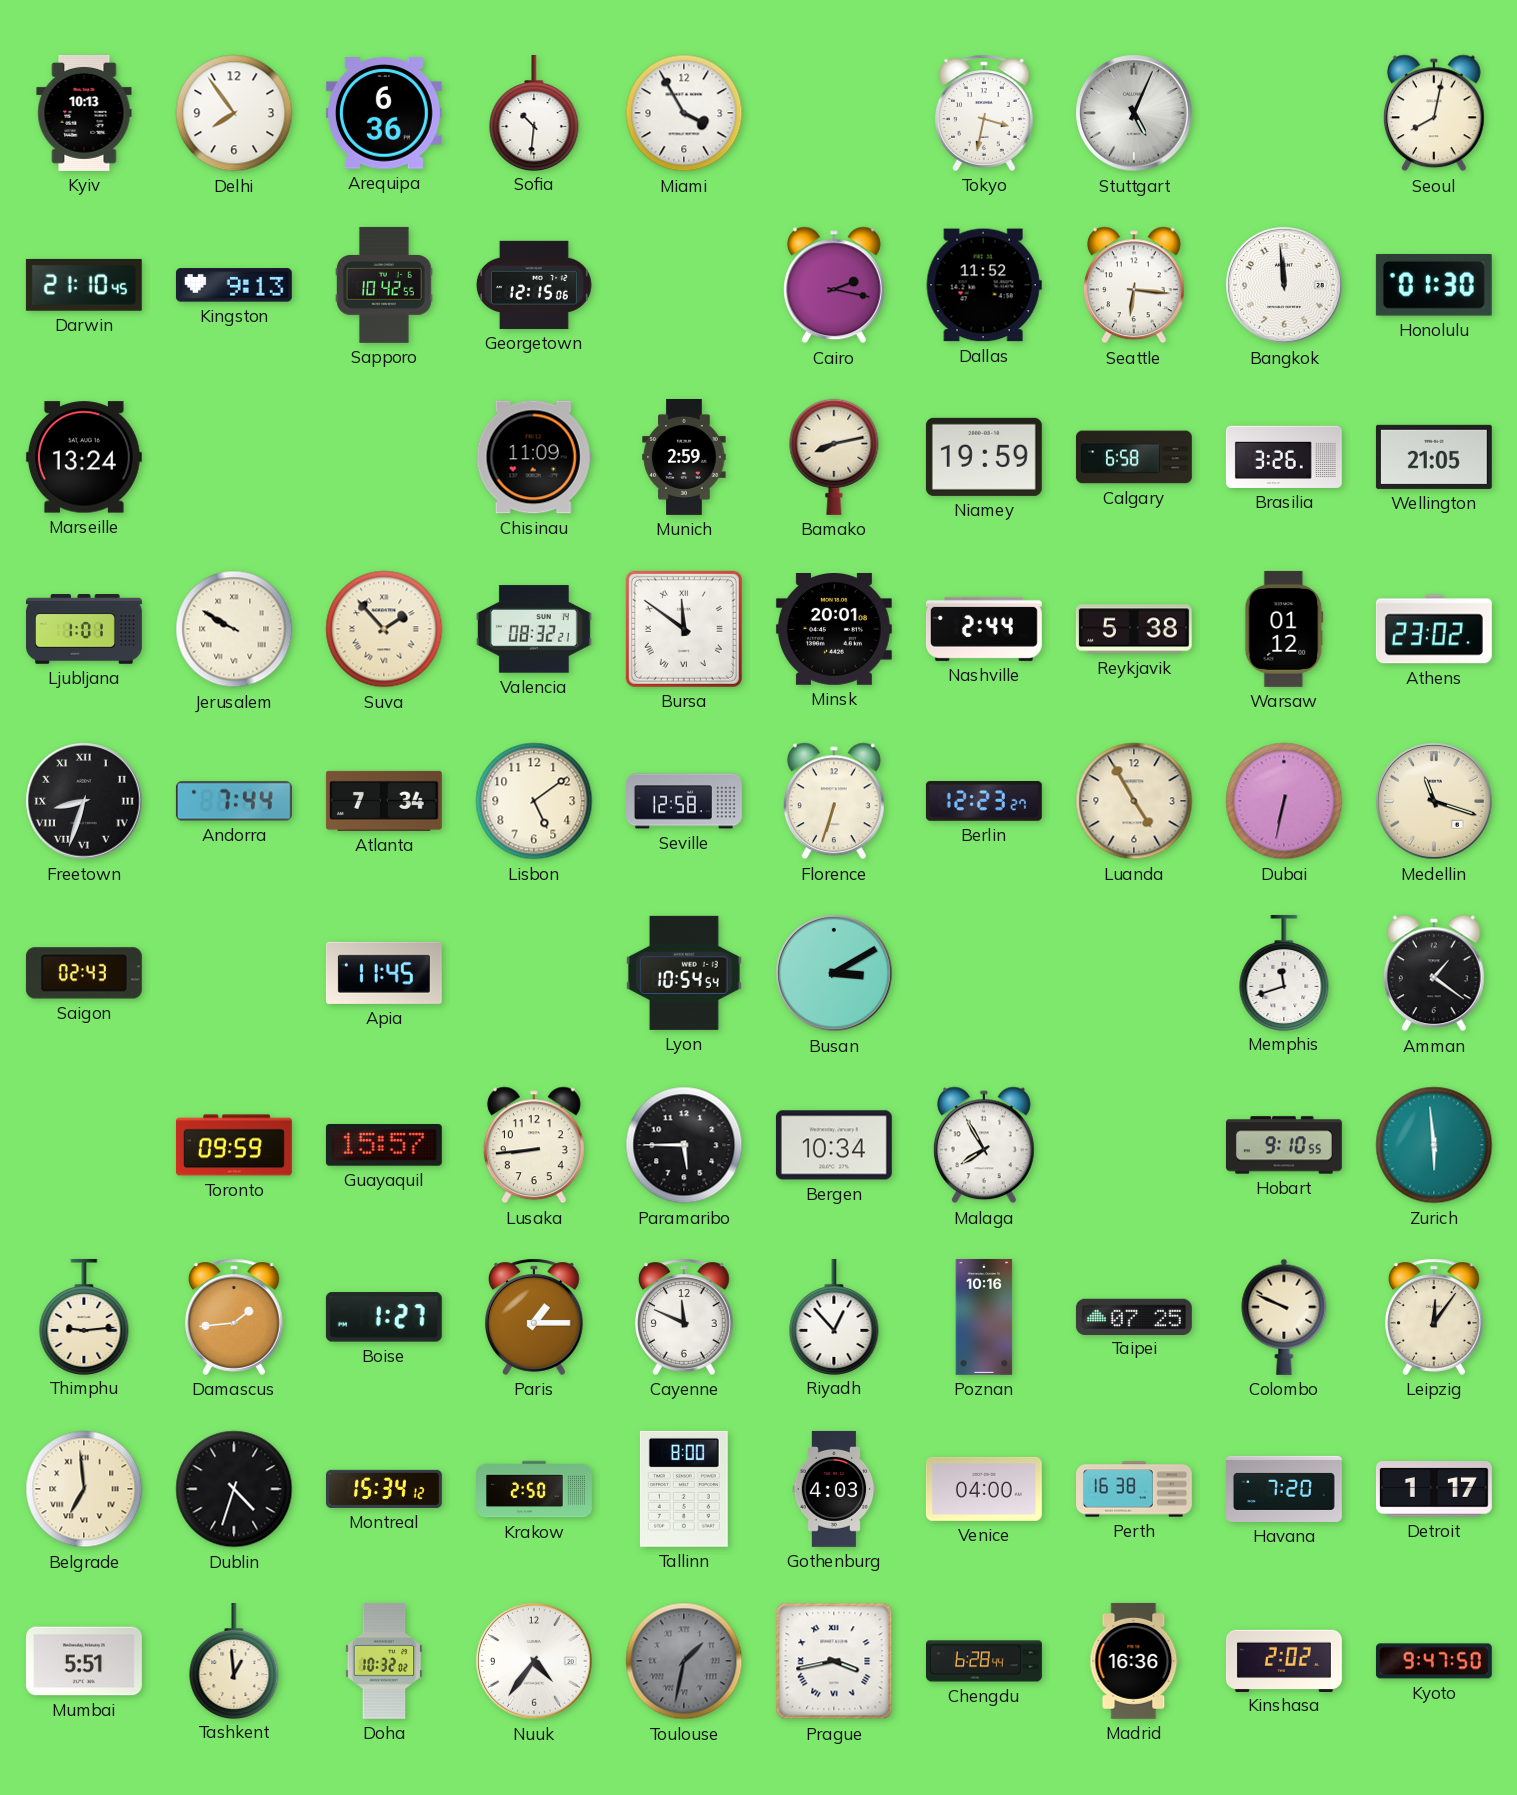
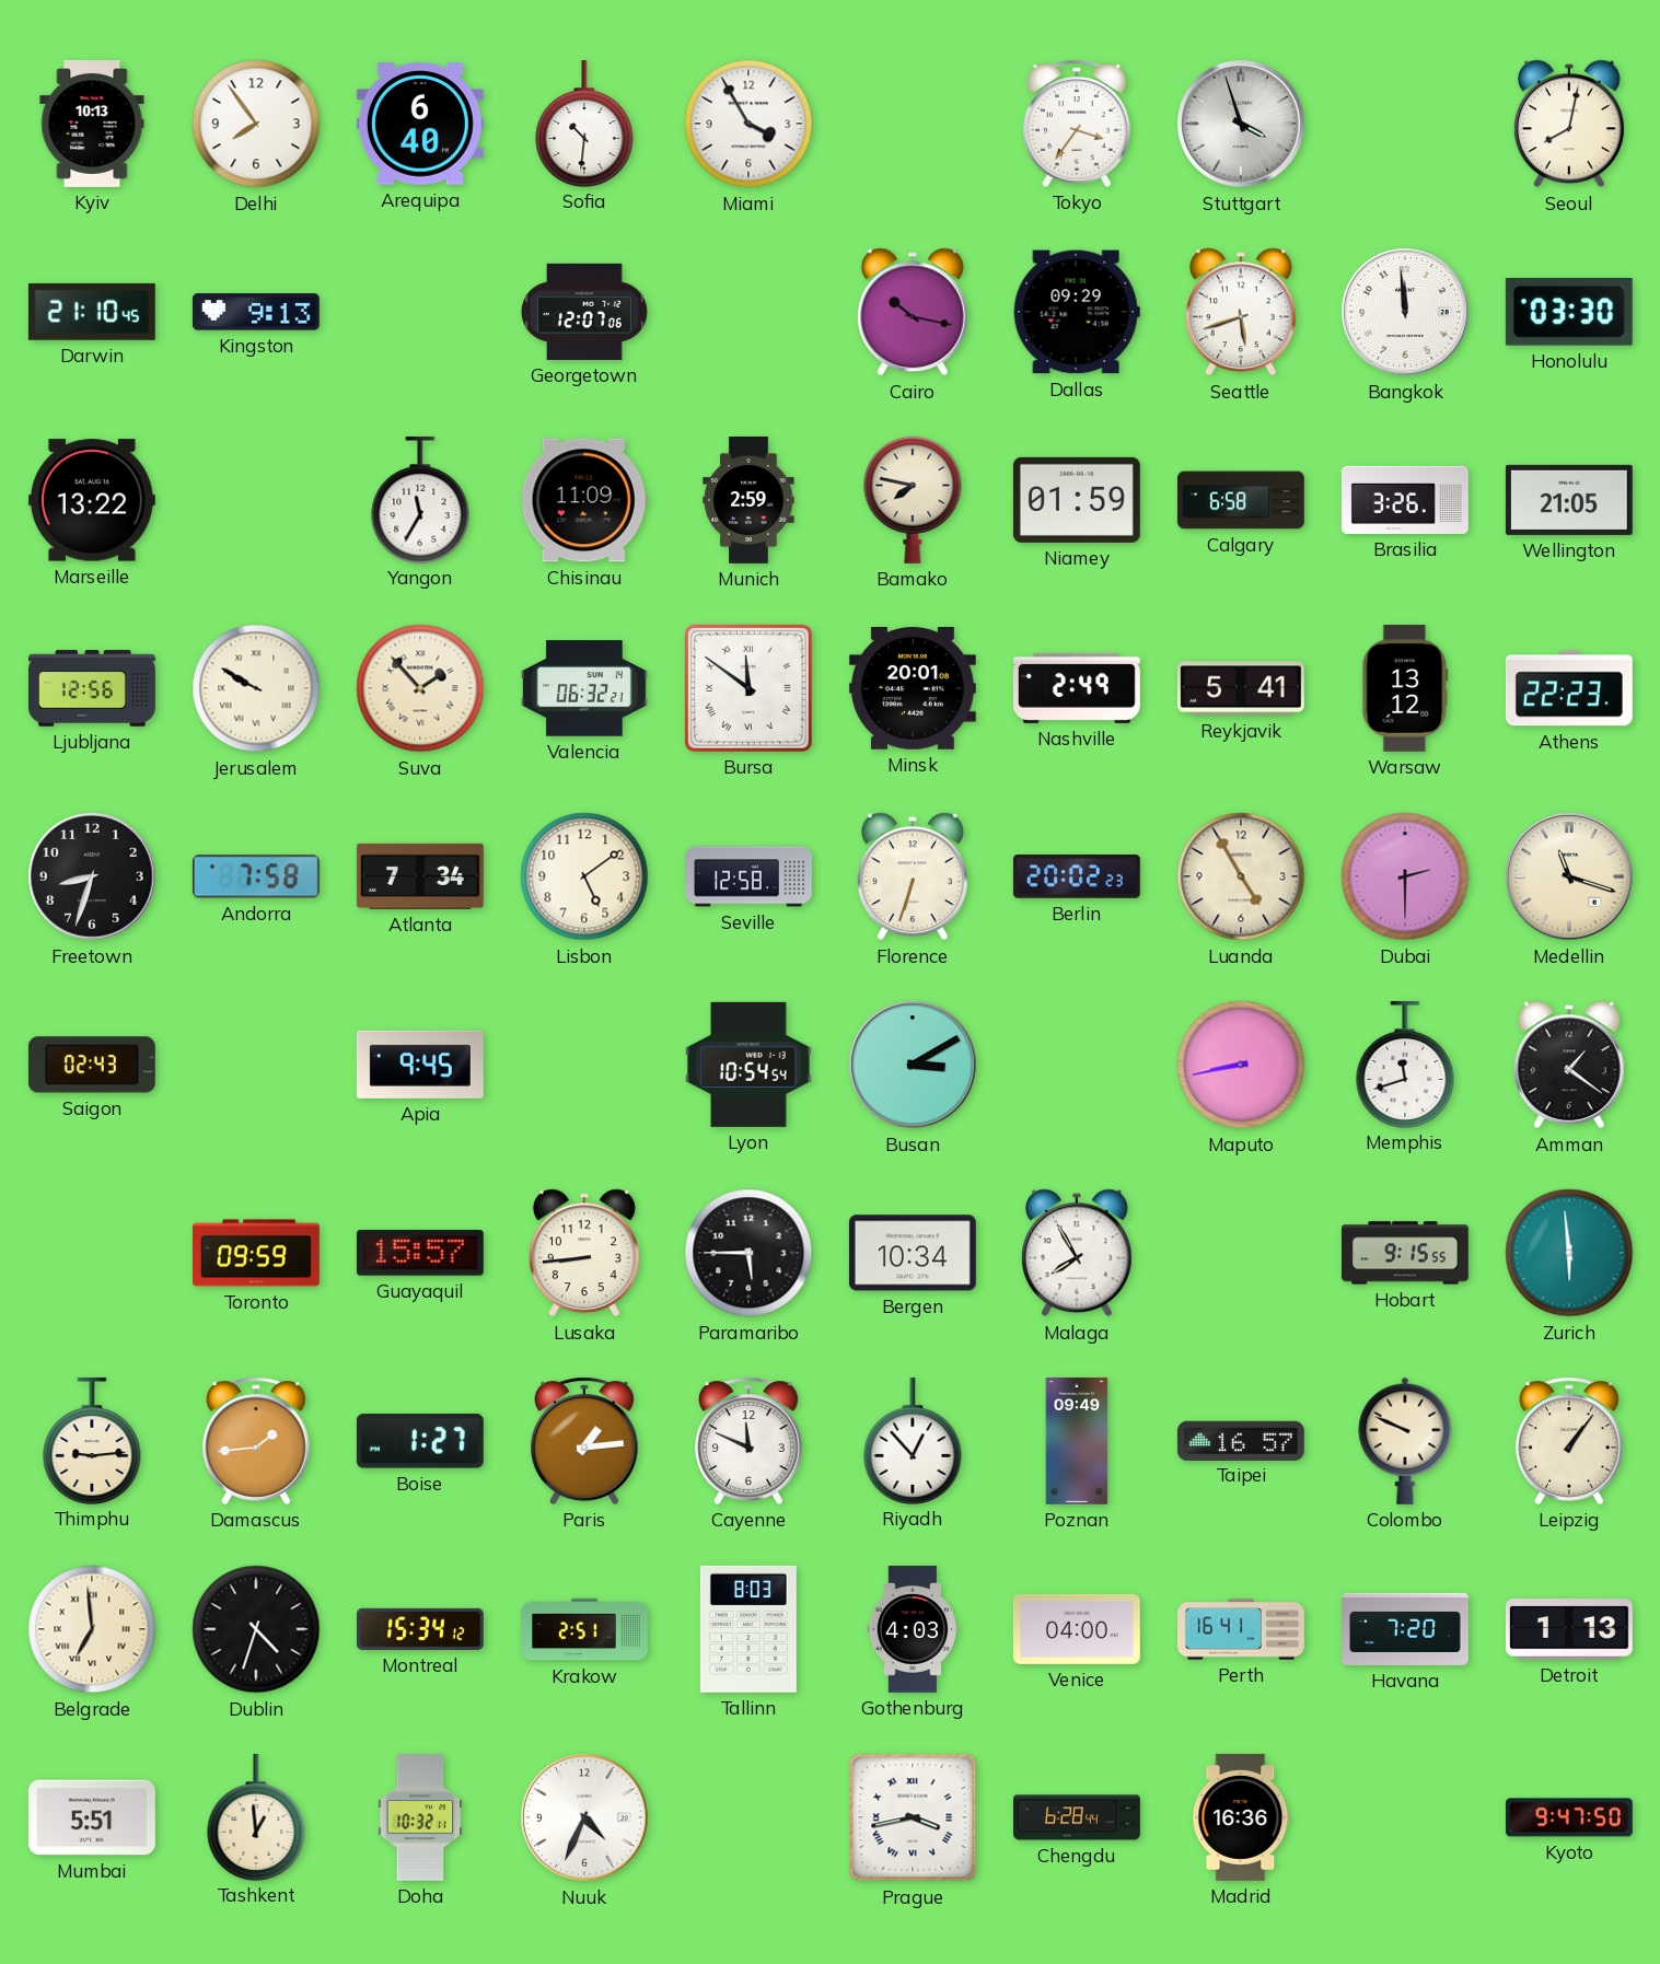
Arequipa: 6:36 -> 6:40
Tokyo: 3:32 -> 3:36
Stuttgart: 5:04 -> 3:57
Sapporo: 10:42 -> none
Georgetown: 12:15 -> 12:07
Cairo: 2:17 -> 10:17
Dallas: 11:52 -> 09:29
Seattle: 6:16 -> 5:42
Honolulu: 01:30 -> 03:30
Marseille: 13:24 -> 13:22
Yangon: none -> 11:35
Bamako: 8:13 -> 7:47
Niamey: 19:59 -> 01:59
Ljubljana: 1:01 -> 12:56
Valencia: 08:32 -> 06:32
Nashville: 2:44 -> 2:49
Reykjavik: 5:38 -> 5:41
Warsaw: 01:12 -> 13:12
Athens: 23:02 -> 22:23
Freetown numerals: Roman -> Arabic
Andorra: 7:44 -> 7:58
Berlin: 12:23 -> 20:02
Dubai: 6:32 -> 2:30
Apia: 11:45 -> 9:45
Maputo: none -> 8:43
Hobart: 9:10 -> 9:15
Paris: 1:15 -> 1:14
Poznan: 10:16 -> 09:49
Taipei: 07:25 -> 16:57
Leipzig: 12:06 -> 1:06
Krakow: 2:50 -> 2:51
Tallinn: 8:00 -> 8:03
Perth: 16:38 -> 16:41
Detroit: 1:17 -> 1:13
Doha: 10:32:02 -> 10:32:11
Nuuk: 4:36 -> 4:34
Toulouse: 1:32 -> none
Kinshasa: 2:02 -> none
